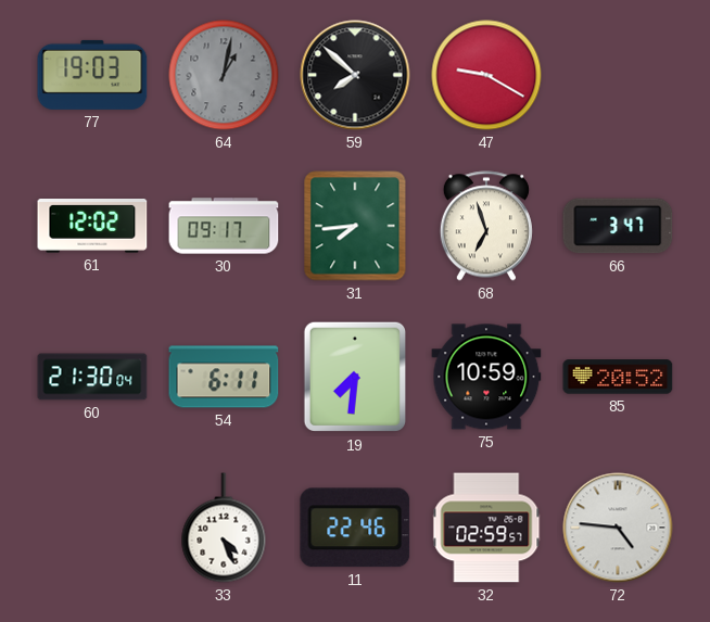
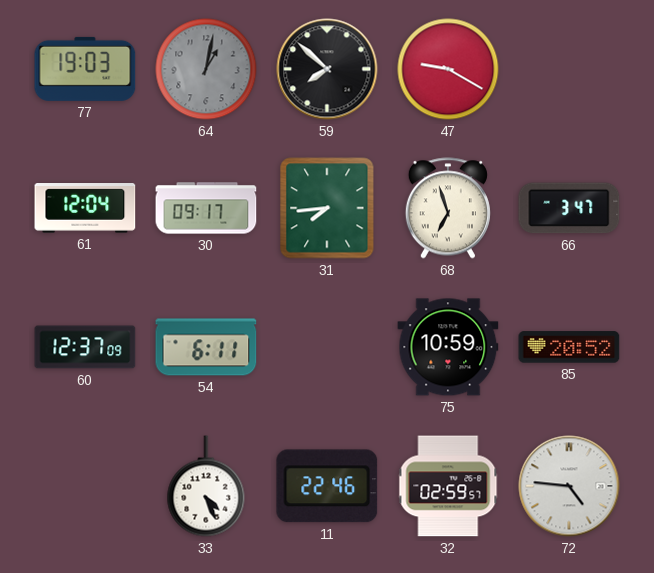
61: 12:02 -> 12:04
60: 21:30 -> 12:37
19: 7:31 -> none
